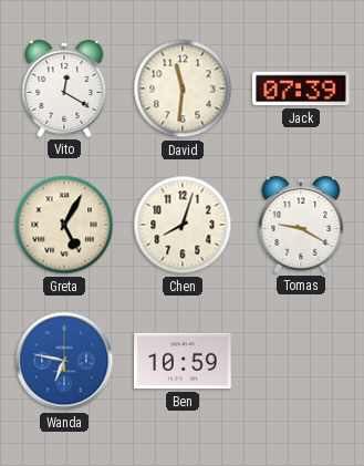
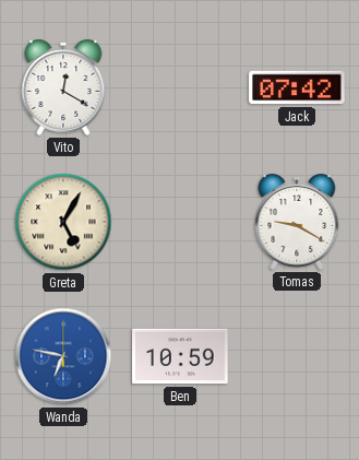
David: 11:31 -> none
Jack: 07:39 -> 07:42
Chen: 8:03 -> none
